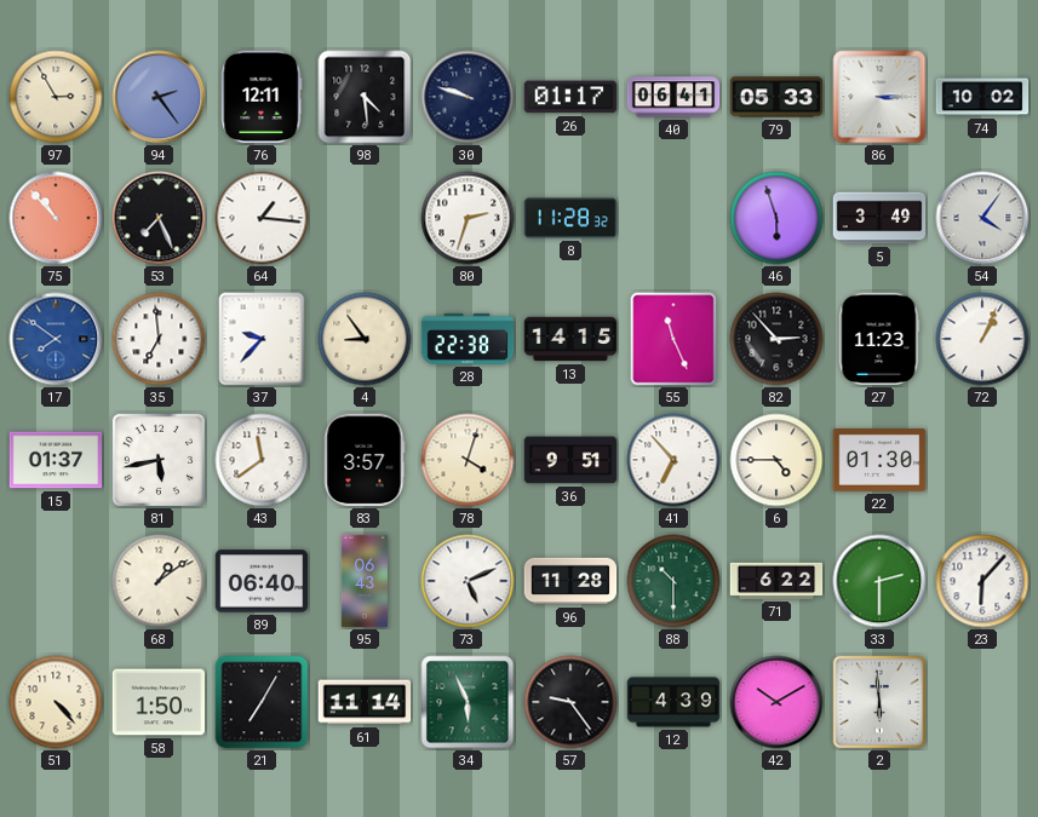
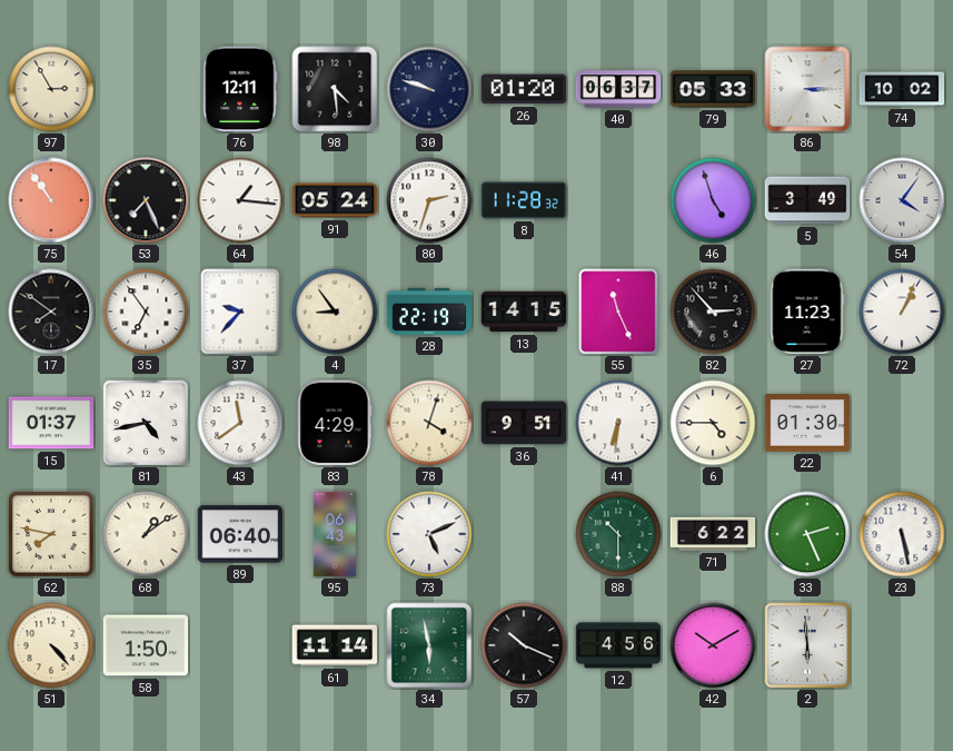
94: 2:24 -> none
26: 01:17 -> 01:20
40: 06:41 -> 06:37
75: 10:53 -> 10:54
91: none -> 05:24
46: 5:57 -> 4:57
17 dial: blue -> black
35: 6:59 -> 6:54
28: 22:38 -> 22:19
81: 5:43 -> 4:43
83: 3:57 -> 4:29
41: 6:53 -> 6:31
62: none -> 7:47
96: 11:28 -> none
33: 2:30 -> 2:26
23: 6:07 -> 5:28
21: 7:05 -> none
34: 5:56 -> 5:58
57: 9:24 -> 10:19
12: 4:39 -> 4:56
